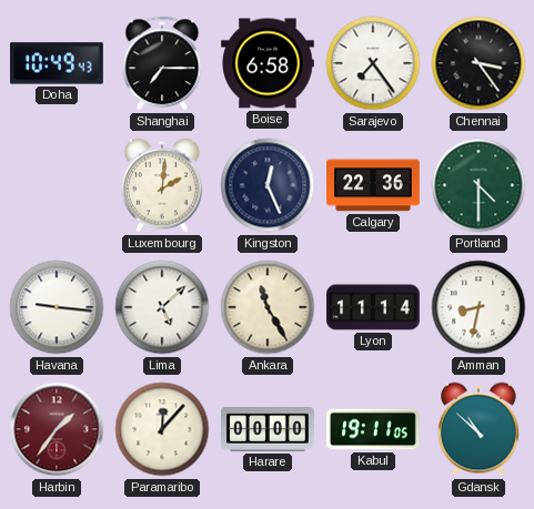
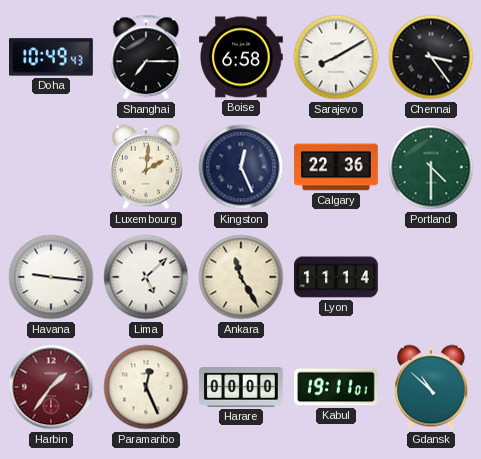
Sarajevo: 7:24 -> 8:10
Amman: 8:32 -> none
Paramaribo: 12:07 -> 12:26
Kabul: 19:11:05 -> 19:11:01
